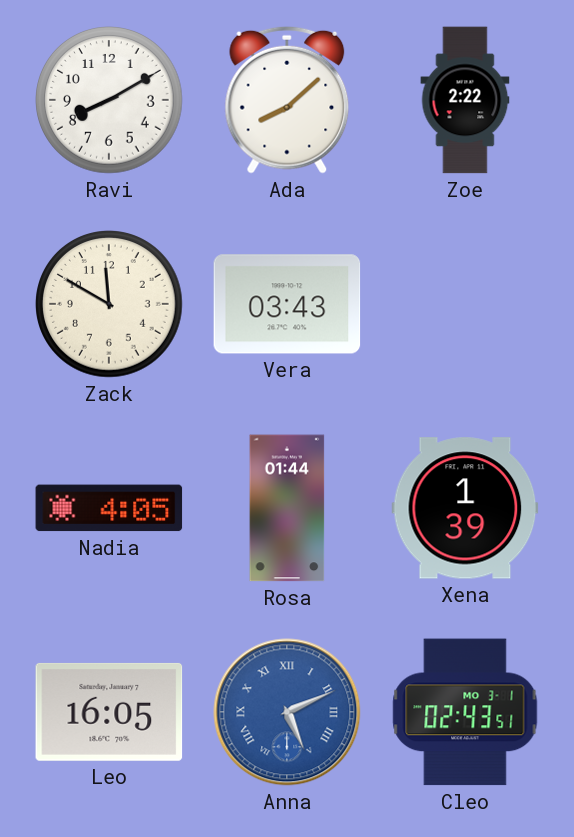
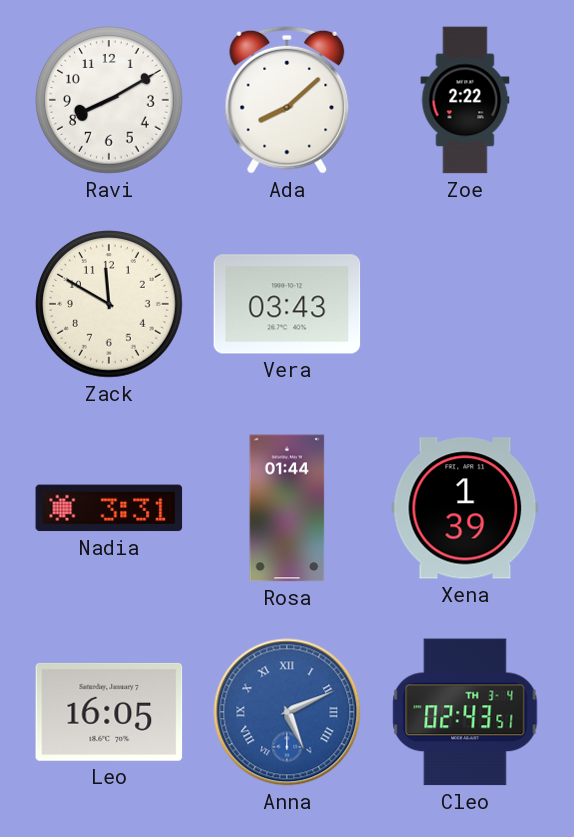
Nadia: 4:05 -> 3:31
Cleo date: MO 3-1 -> TH 3-4
